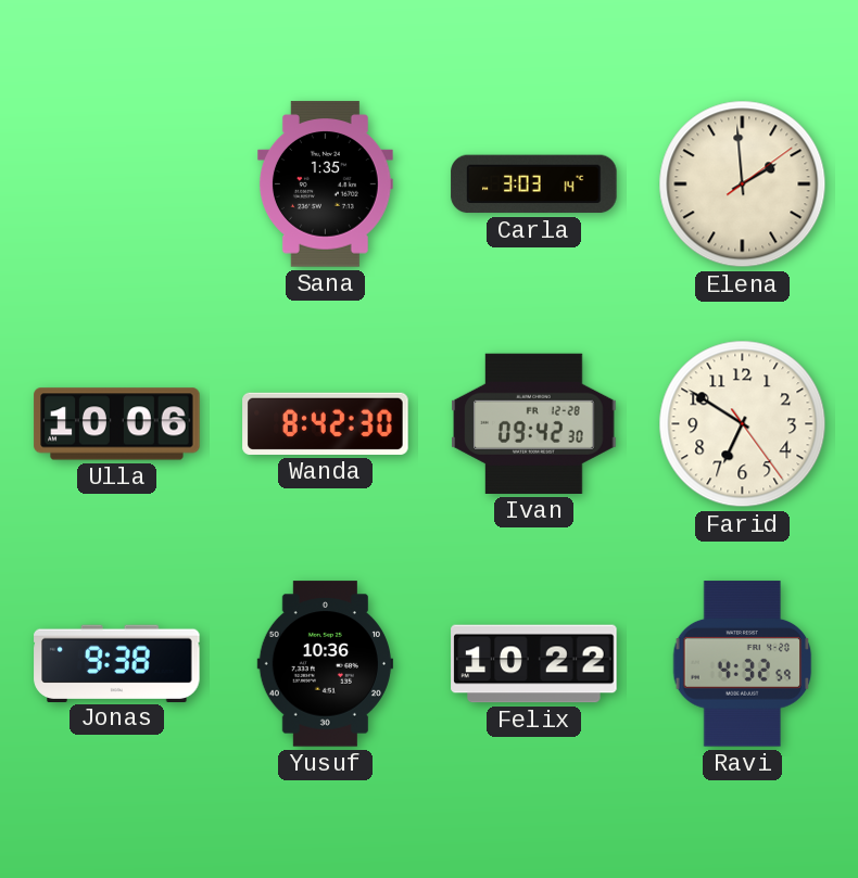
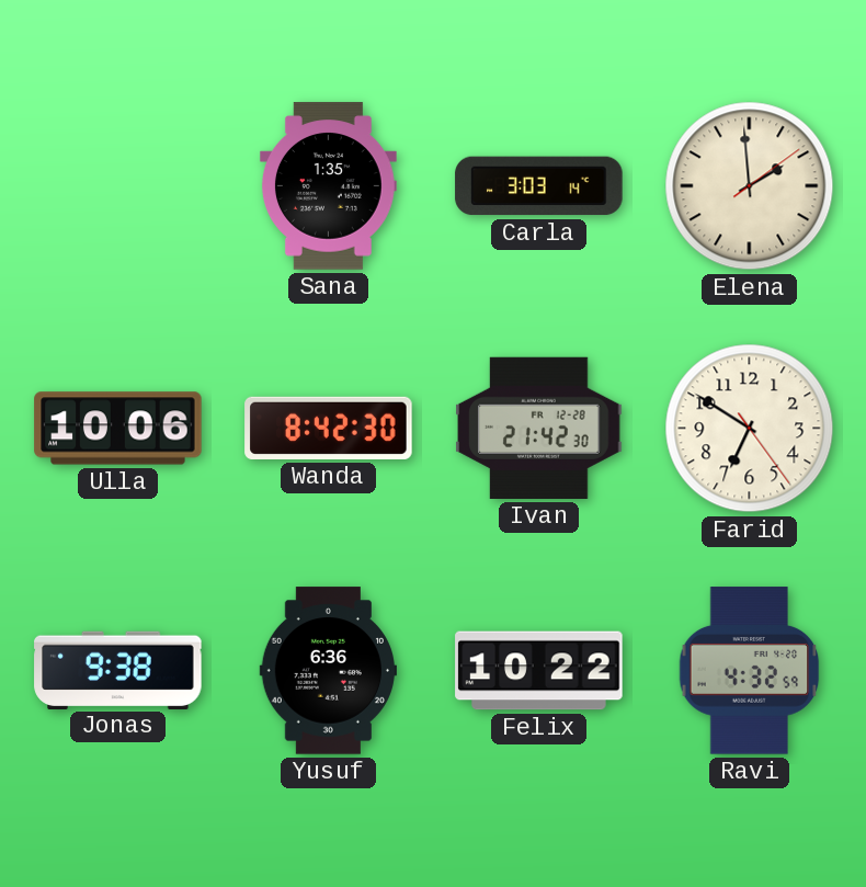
Ivan: 09:42 -> 21:42
Yusuf: 10:36 -> 6:36
